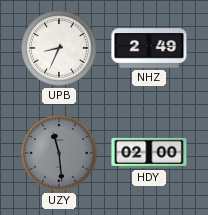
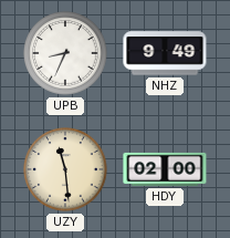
NHZ: 2:49 -> 9:49
UZY dial: grey -> cream
